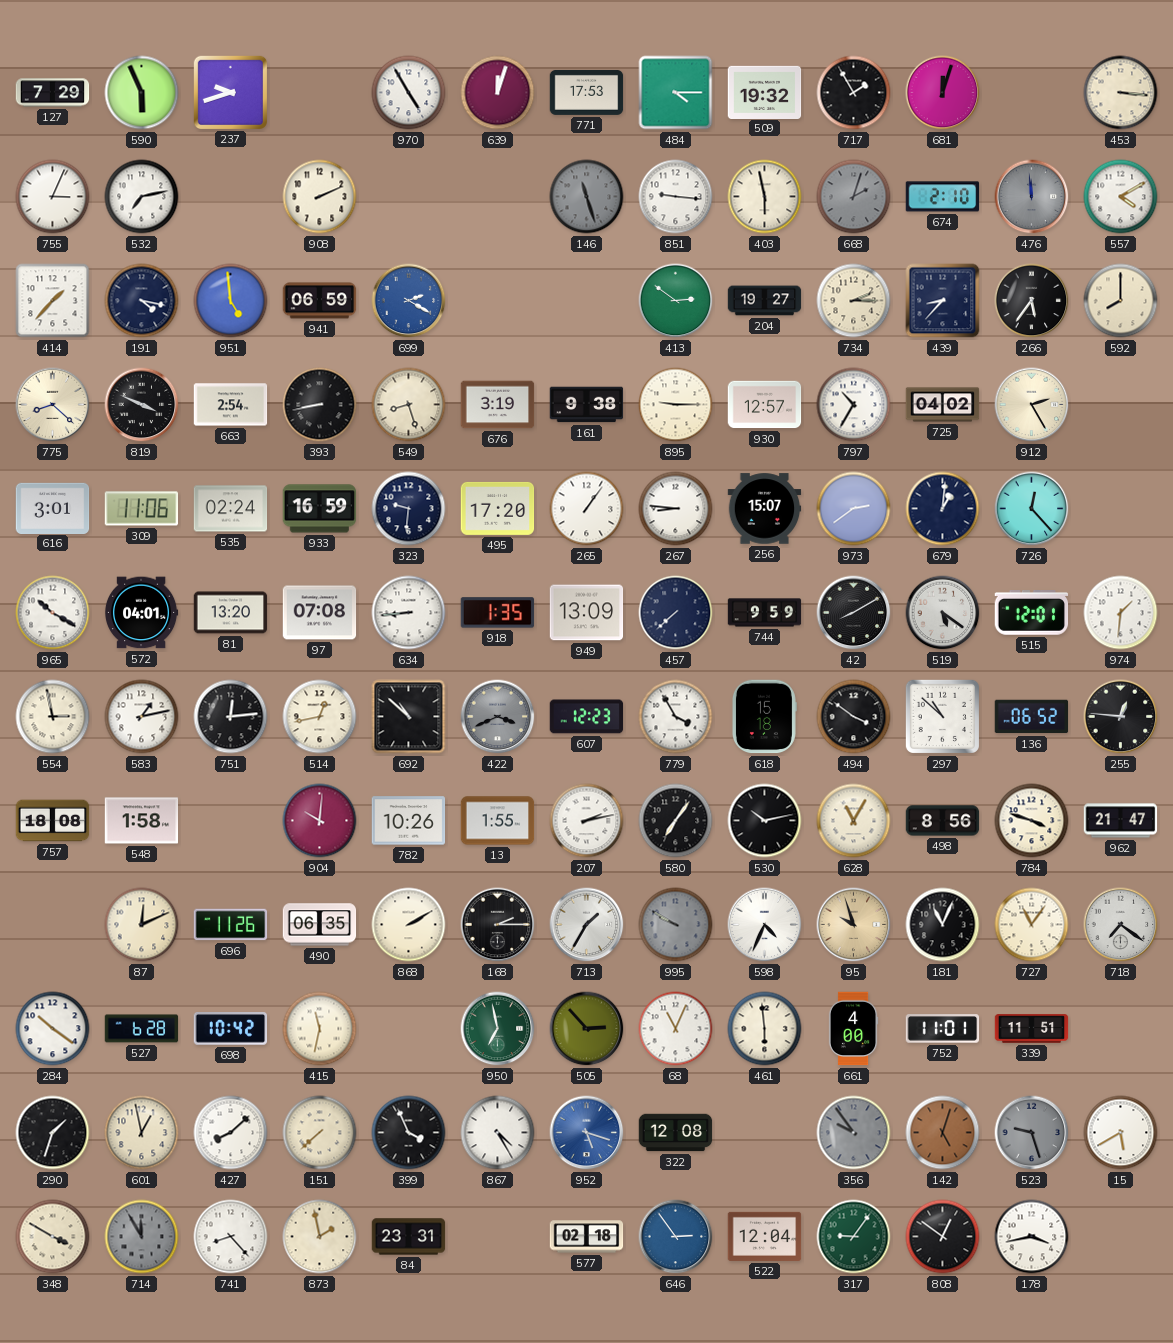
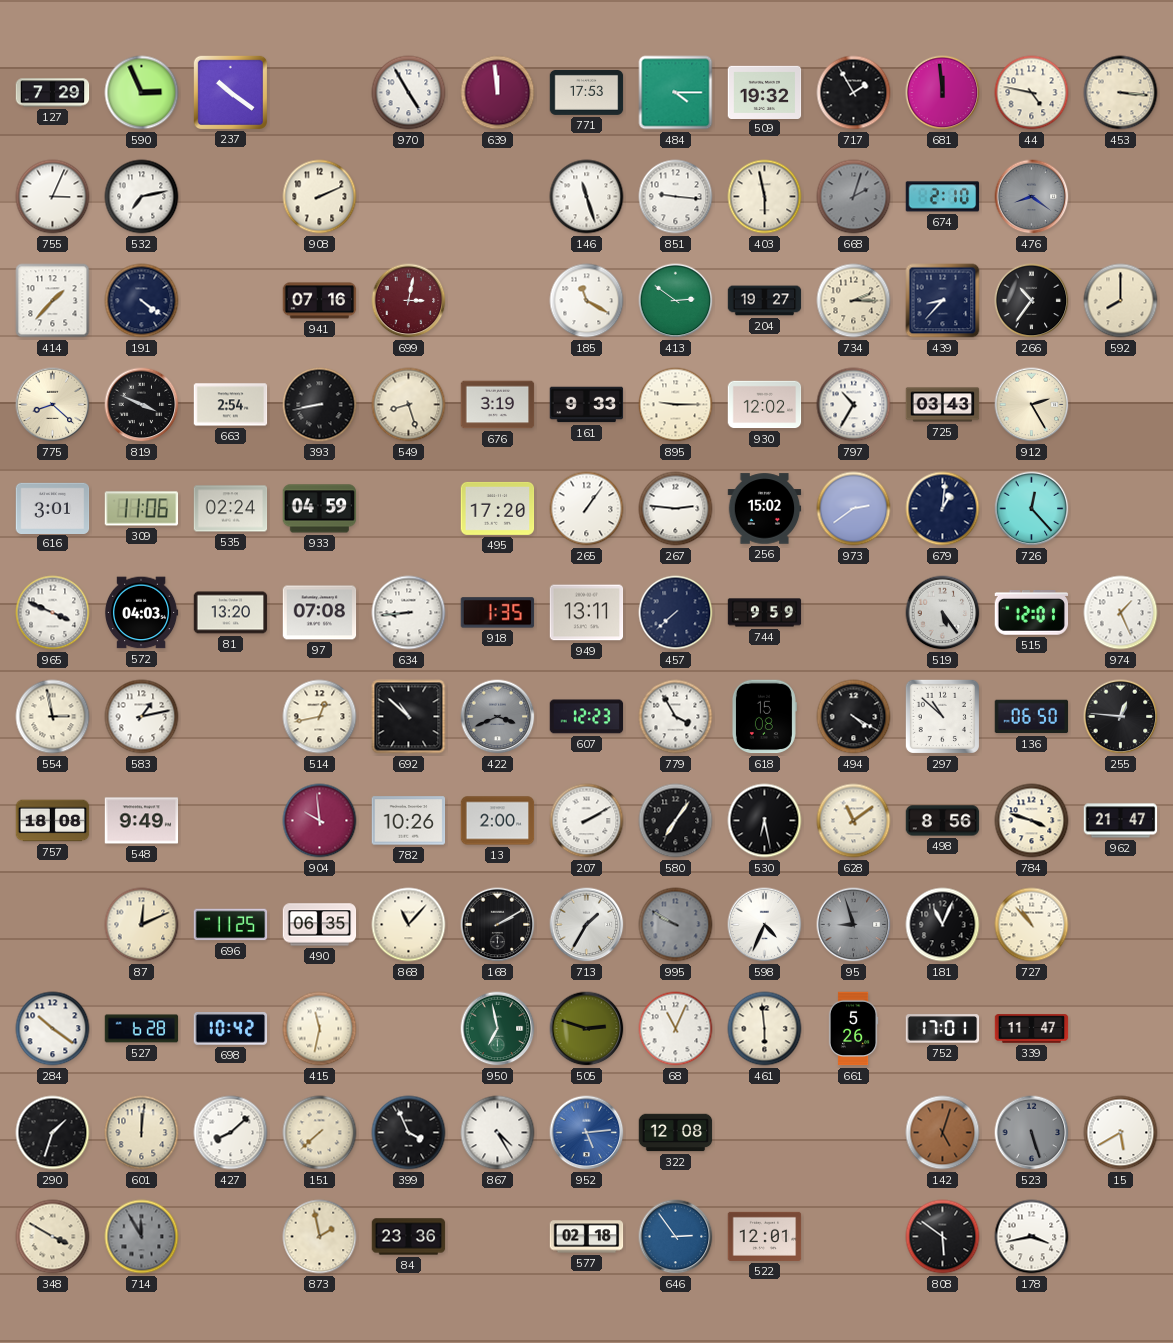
590: 5:56 -> 2:56
237: 9:42 -> 10:21
639: 12:03 -> 11:59
681: 12:03 -> 11:59
44: none -> 4:47
146 dial: grey -> white
476: 11:59 -> 8:21
557: 4:10 -> none
191: 4:17 -> 4:21
951: 4:59 -> none
941: 06:59 -> 07:16
699: 2:20 -> 3:02
699 dial: blue -> burgundy
185: none -> 11:20
266: 5:36 -> 10:36
161: 9:38 -> 9:33
930: 12:57 -> 12:02
725: 04:02 -> 03:43
933: 16:59 -> 04:59
323: 9:31 -> none
267: 8:46 -> 2:46
256: 15:07 -> 15:02
965: 10:20 -> 3:49
572: 04:01 -> 04:03
949: 13:09 -> 13:11
42: 8:10 -> none
519: 5:21 -> 5:24
974: 1:31 -> 1:26
751: 12:14 -> none
618: 15:18 -> 15:08
494: 3:51 -> 4:20
136: 06:52 -> 06:50
548: 1:58 -> 9:49
904: 10:01 -> 9:59
13: 1:55 -> 2:00
207: 2:13 -> 2:10
530: 10:13 -> 6:28
628: 11:05 -> 11:09
696: 11:26 -> 11:25
868: 2:10 -> 11:07
168: 2:15 -> 2:10
95: 9:57 -> 8:57
95 dial: champagne -> grey
727: 11:06 -> 10:53
718: 7:21 -> none
505: 2:53 -> 2:48
661: 4:00 -> 5:26
752: 11:01 -> 17:01
339: 11:51 -> 11:47
601: 12:58 -> 12:01
952: 5:18 -> 5:14
356: 9:54 -> none
523: 9:27 -> 5:27
741: 8:23 -> none
84: 23:31 -> 23:36
522: 12:04 -> 12:01
317: 9:06 -> none
808: 12:51 -> 5:51
